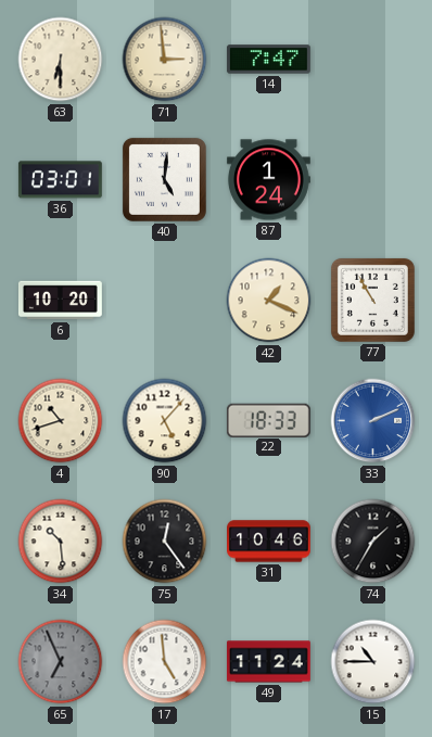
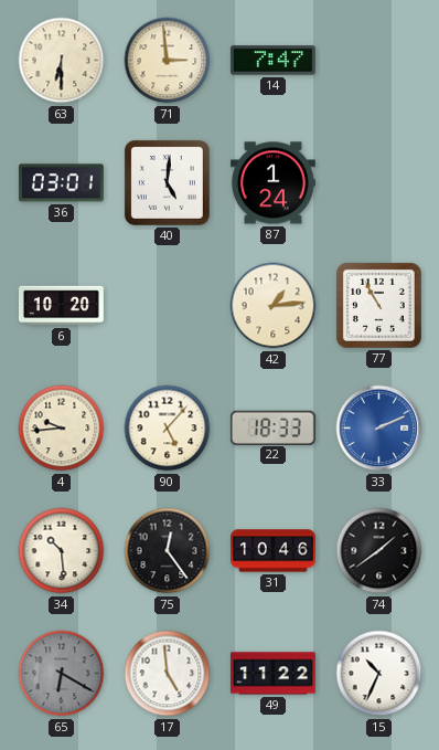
42: 1:19 -> 1:14
4: 10:42 -> 9:44
74: 1:35 -> 1:39
65: 6:56 -> 6:20
49: 11:24 -> 11:22
15: 10:45 -> 10:34
